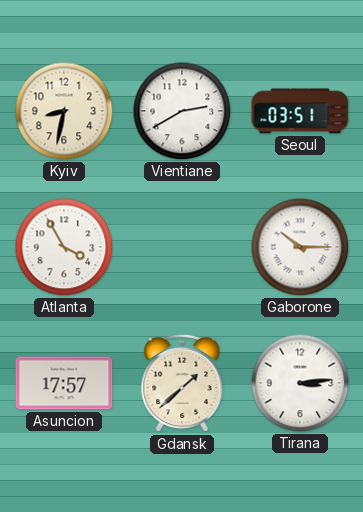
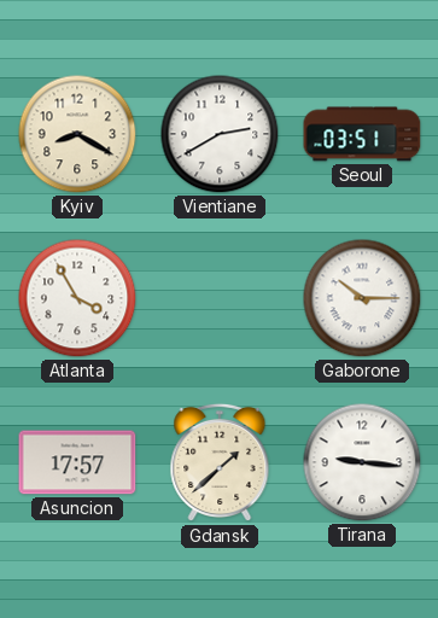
Kyiv: 8:32 -> 8:20
Tirana: 3:14 -> 9:16
